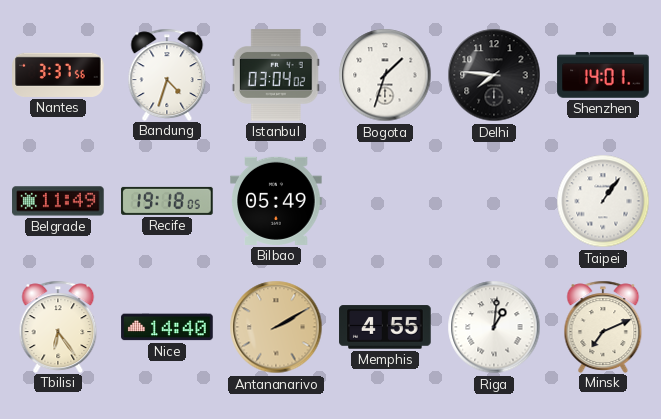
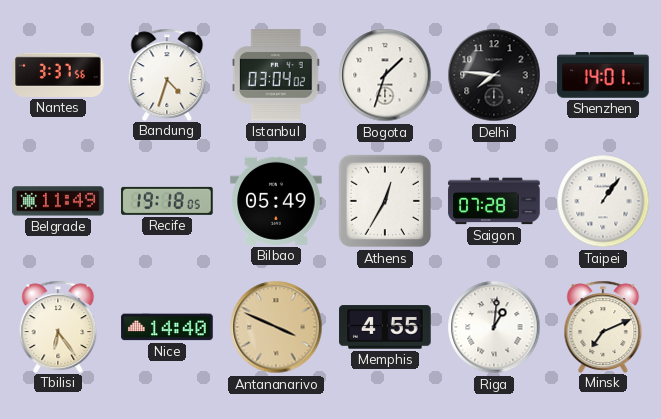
Athens: none -> 12:35
Saigon: none -> 07:28
Antananarivo: 2:10 -> 3:49
